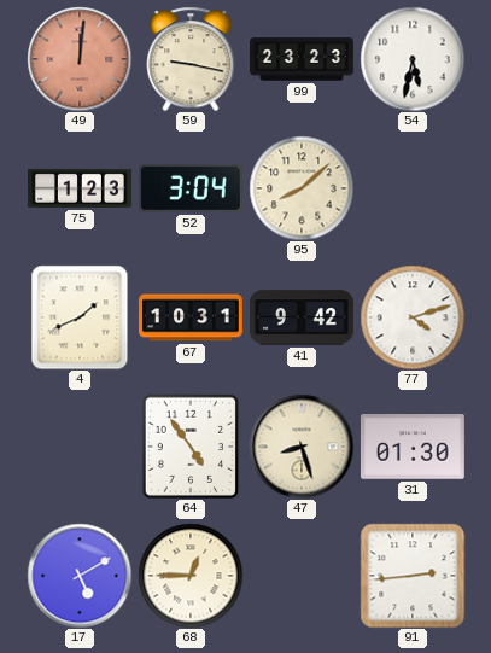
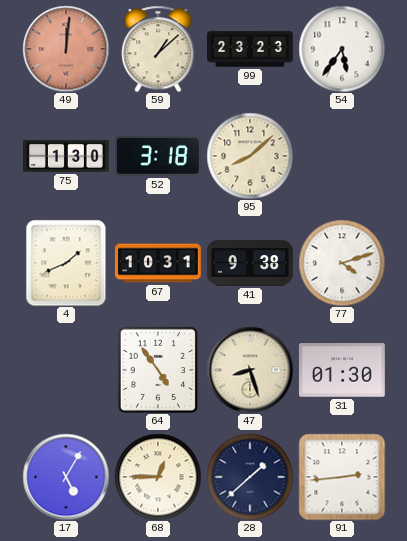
59: 9:17 -> 1:08
54: 5:32 -> 5:36
75: 1:23 -> 1:30
52: 3:04 -> 3:18
41: 9:42 -> 9:38
17: 5:10 -> 5:05
28: none -> 1:38
